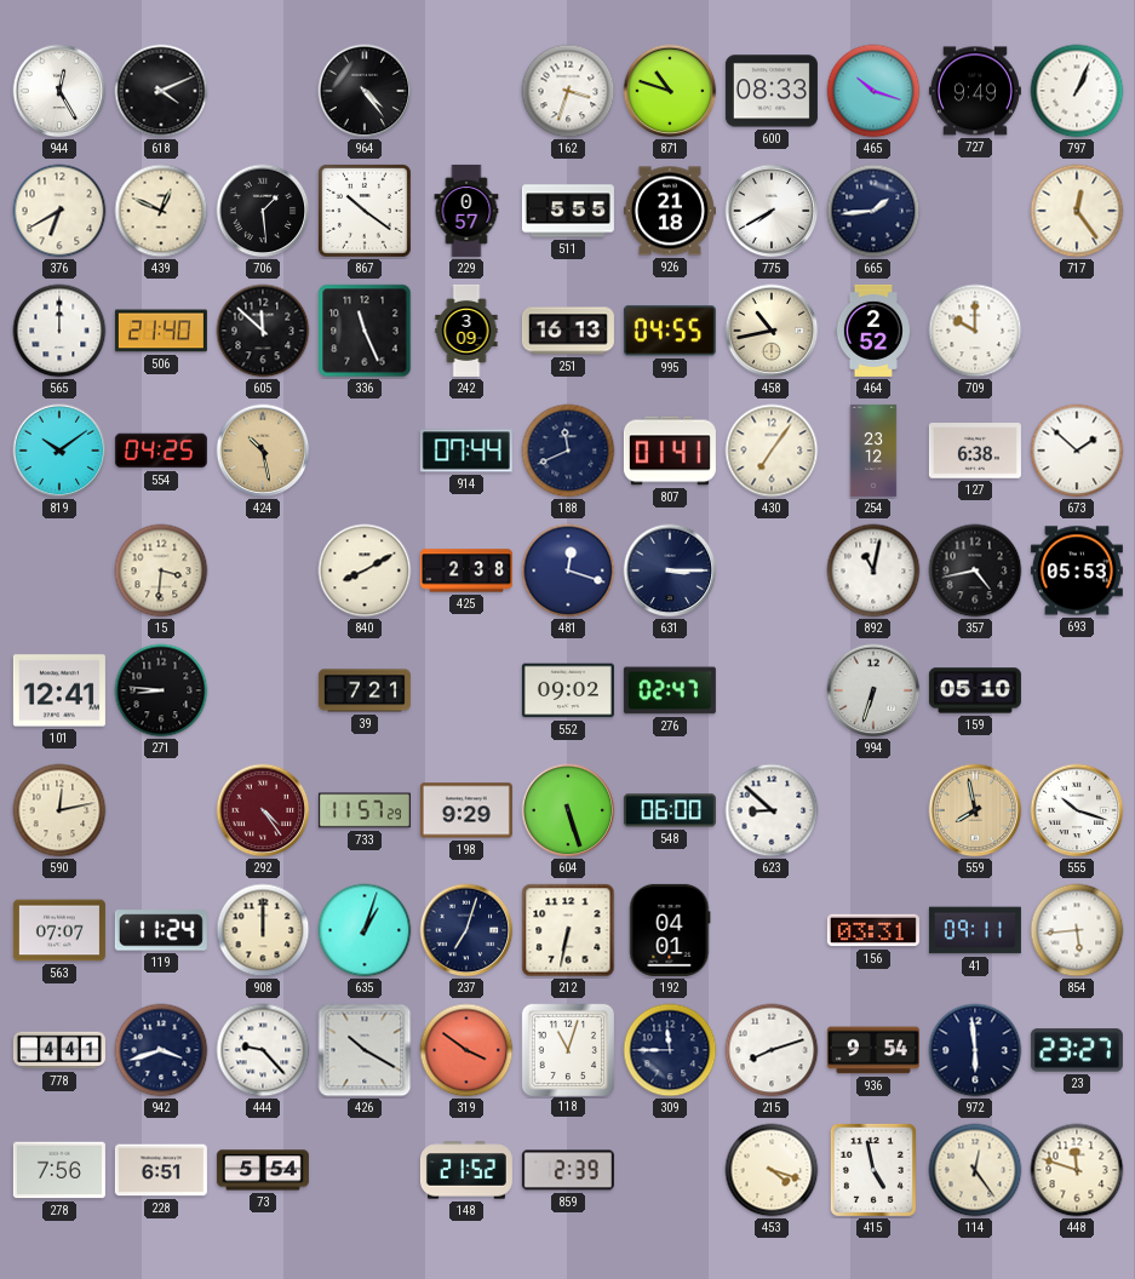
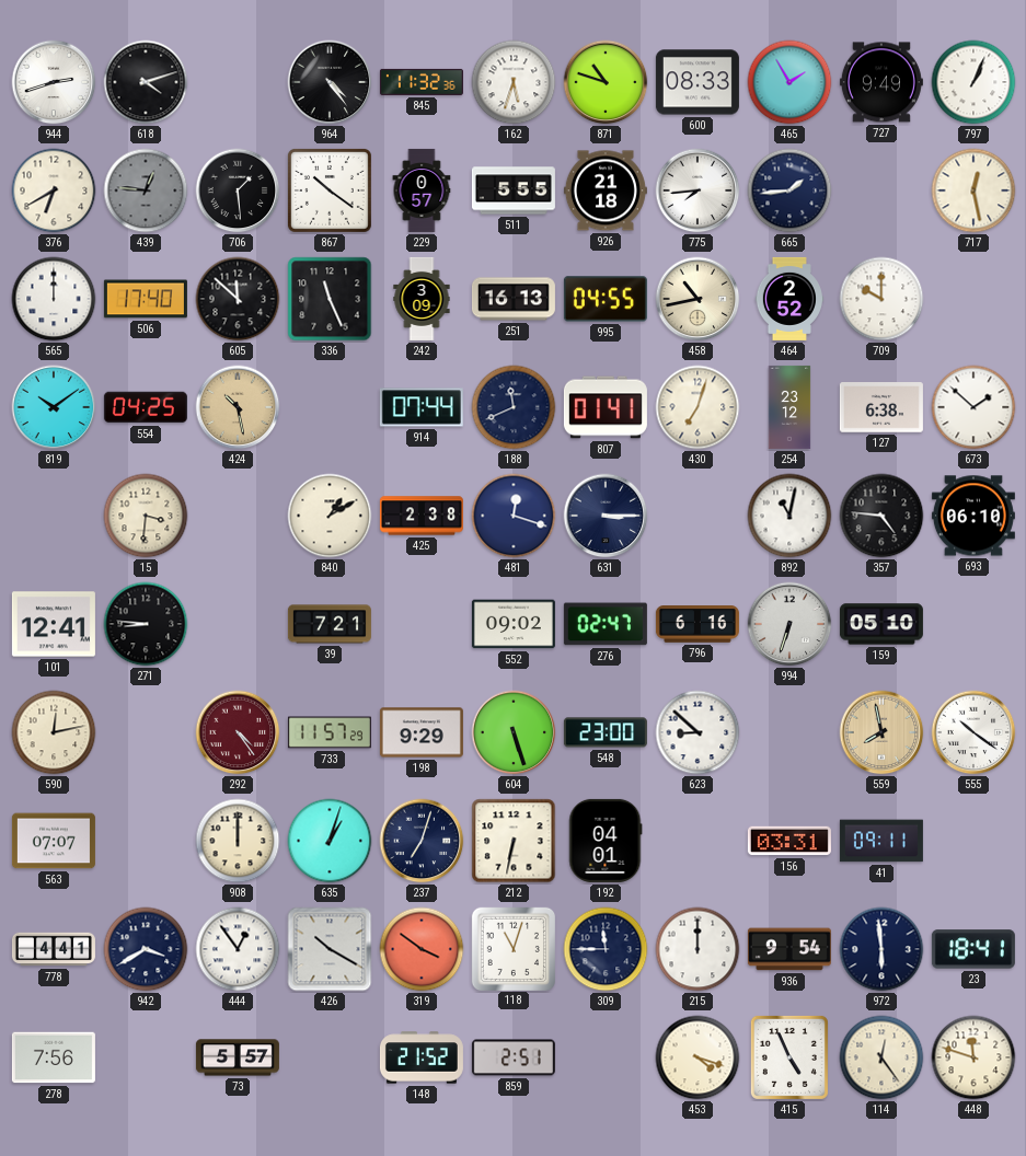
944: 12:25 -> 2:42
618: 4:11 -> 4:12
845: none -> 11:32
162: 3:33 -> 5:33
465: 10:18 -> 1:55
439: 12:49 -> 12:46
439 dial: cream -> grey
775: 7:40 -> 7:44
717: 12:24 -> 12:28
506: 21:40 -> 17:40
430: 7:06 -> 7:03
840: 8:10 -> 1:10
357: 4:43 -> 4:46
693: 05:53 -> 06:10
796: none -> 6:16
548: 06:00 -> 23:00
555: 10:18 -> 10:21
119: 11:24 -> none
854: 5:44 -> none
942: 3:42 -> 3:40
444: 9:23 -> 12:54
215: 8:12 -> 12:00
23: 23:27 -> 18:41
228: 6:51 -> none
73: 5:54 -> 5:57
859: 2:39 -> 2:51
415: 4:58 -> 4:56
